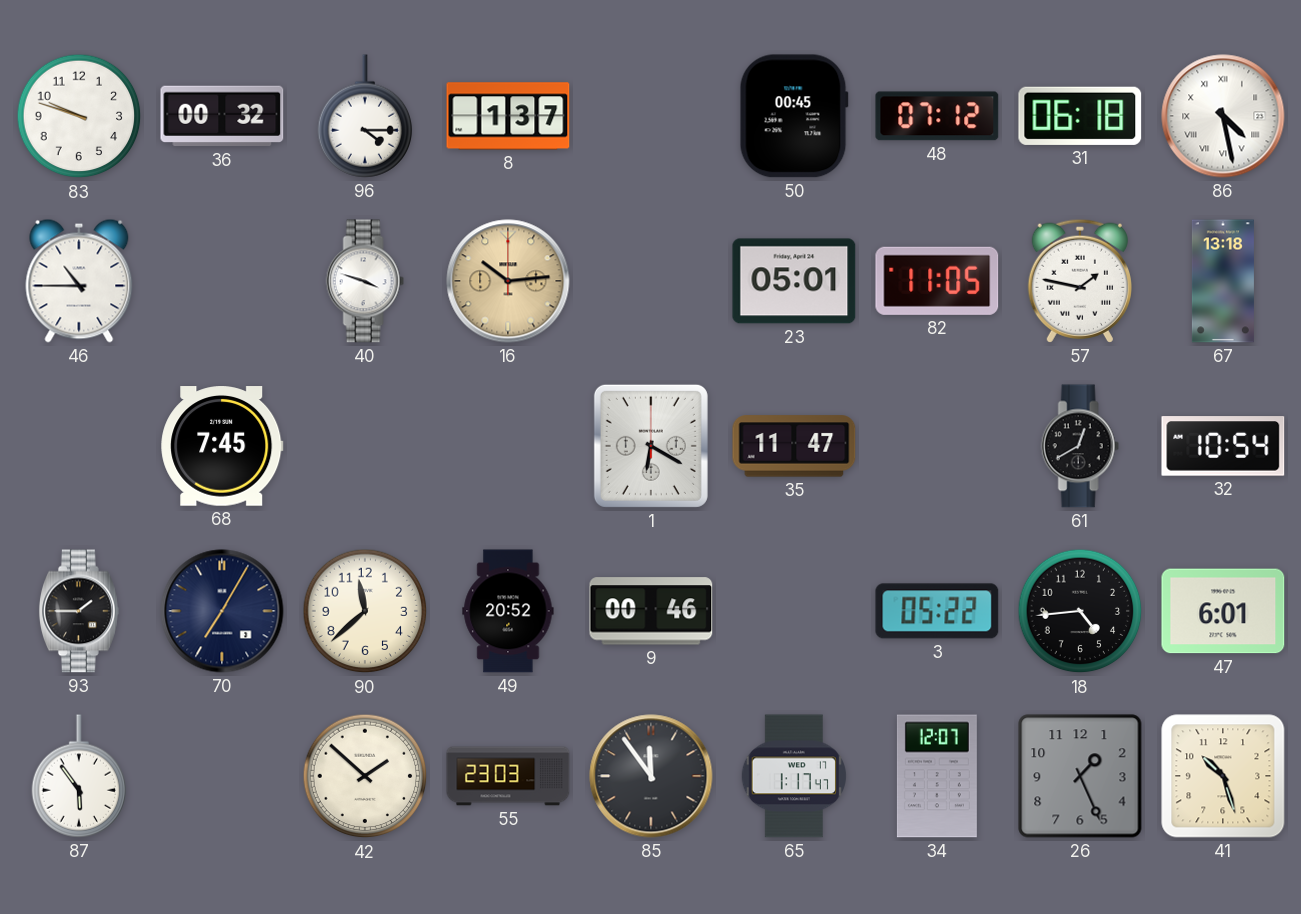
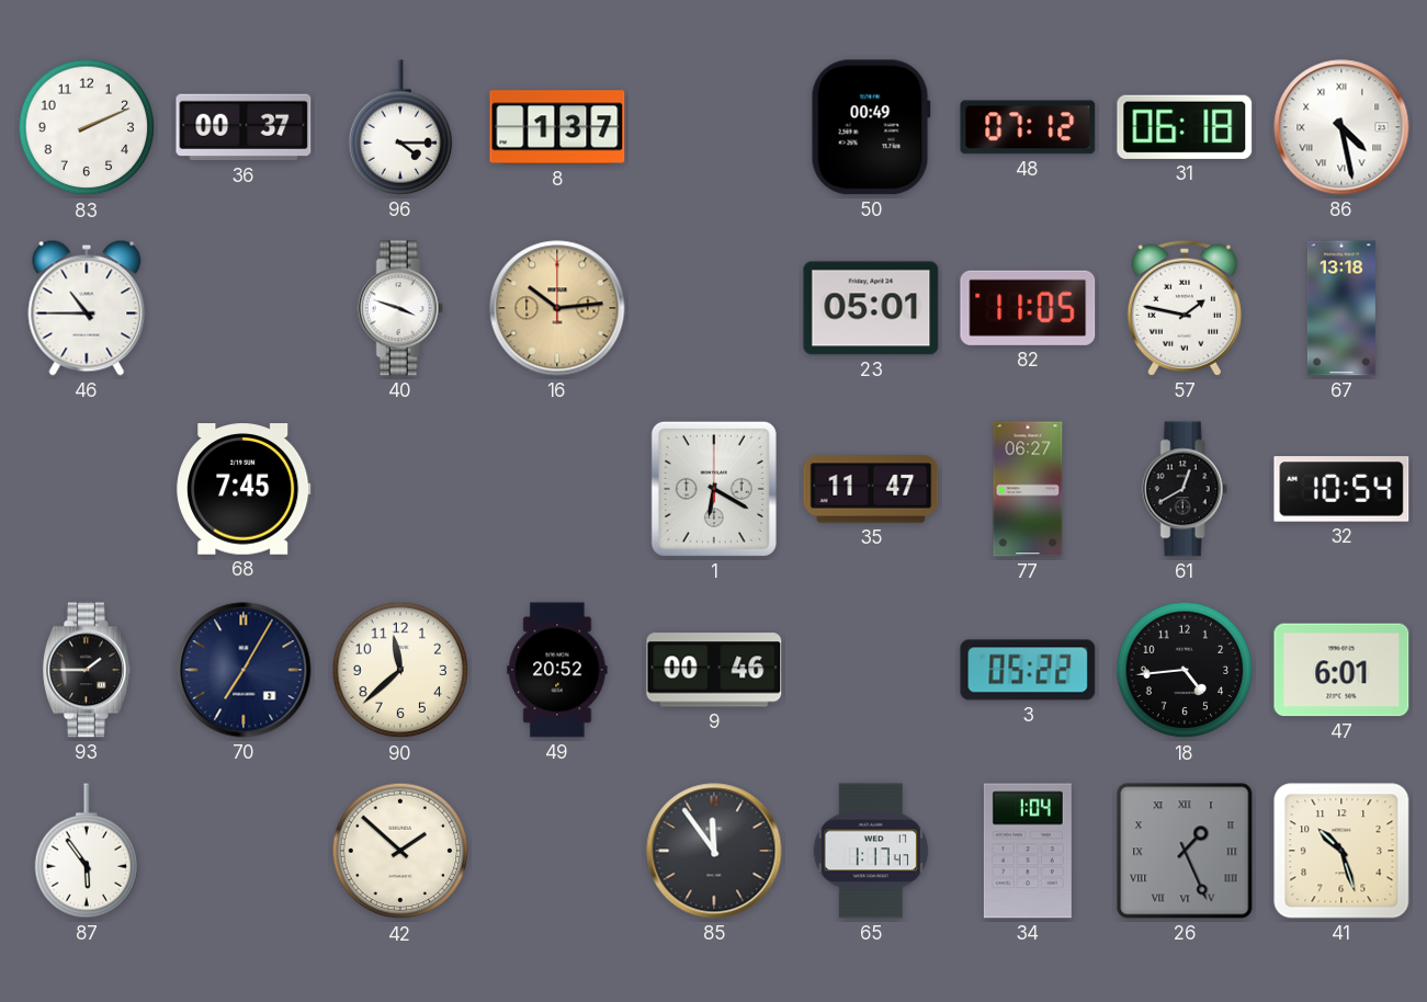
83: 9:48 -> 2:11
36: 00:32 -> 00:37
50: 00:45 -> 00:49
77: none -> 06:27
55: 23:03 -> none
34: 12:07 -> 1:04
26 numerals: Arabic -> Roman
